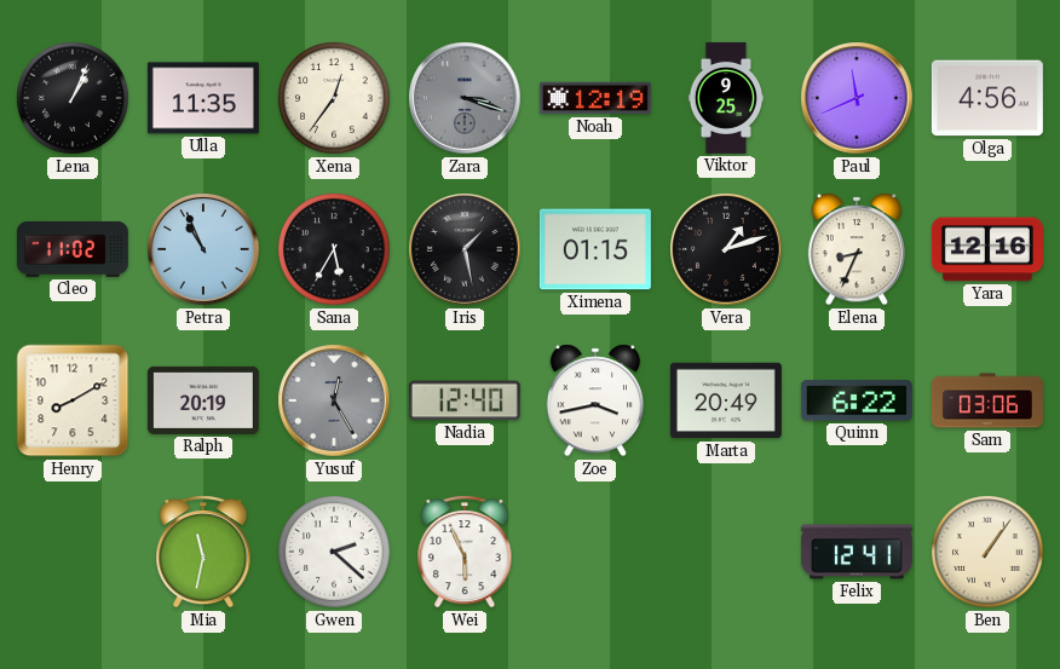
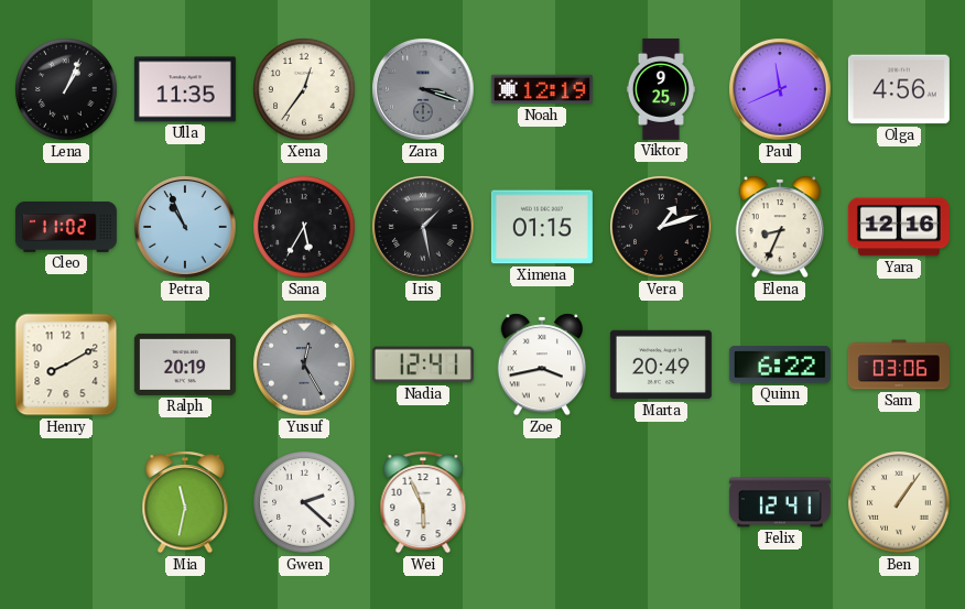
Nadia: 12:40 -> 12:41
